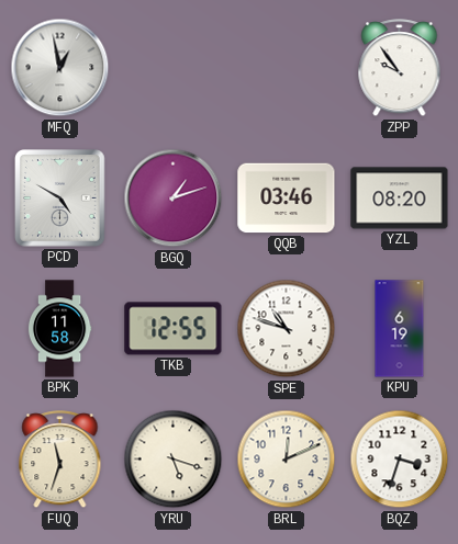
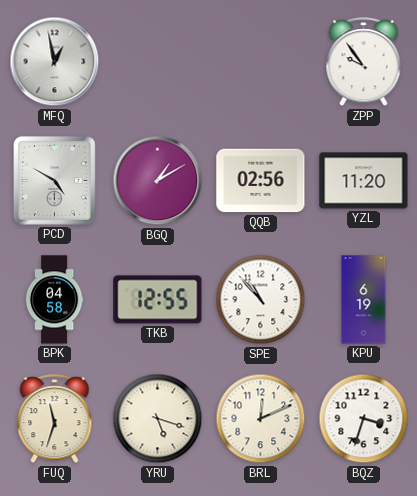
BGQ: 1:12 -> 1:10
QQB: 03:46 -> 02:56
YZL: 08:20 -> 11:20
BPK: 11:58 -> 04:58
SPE: 10:48 -> 10:53
